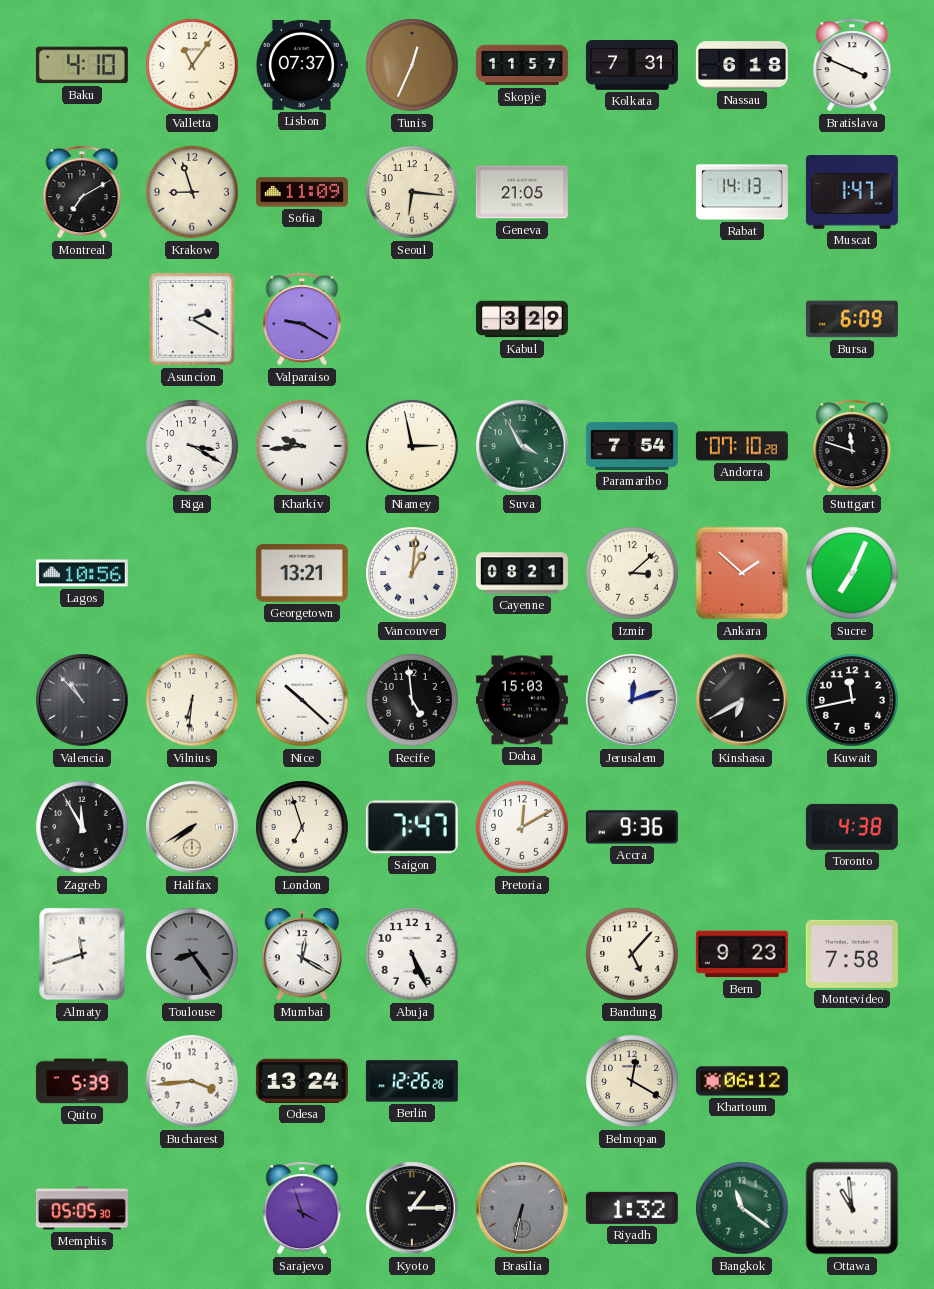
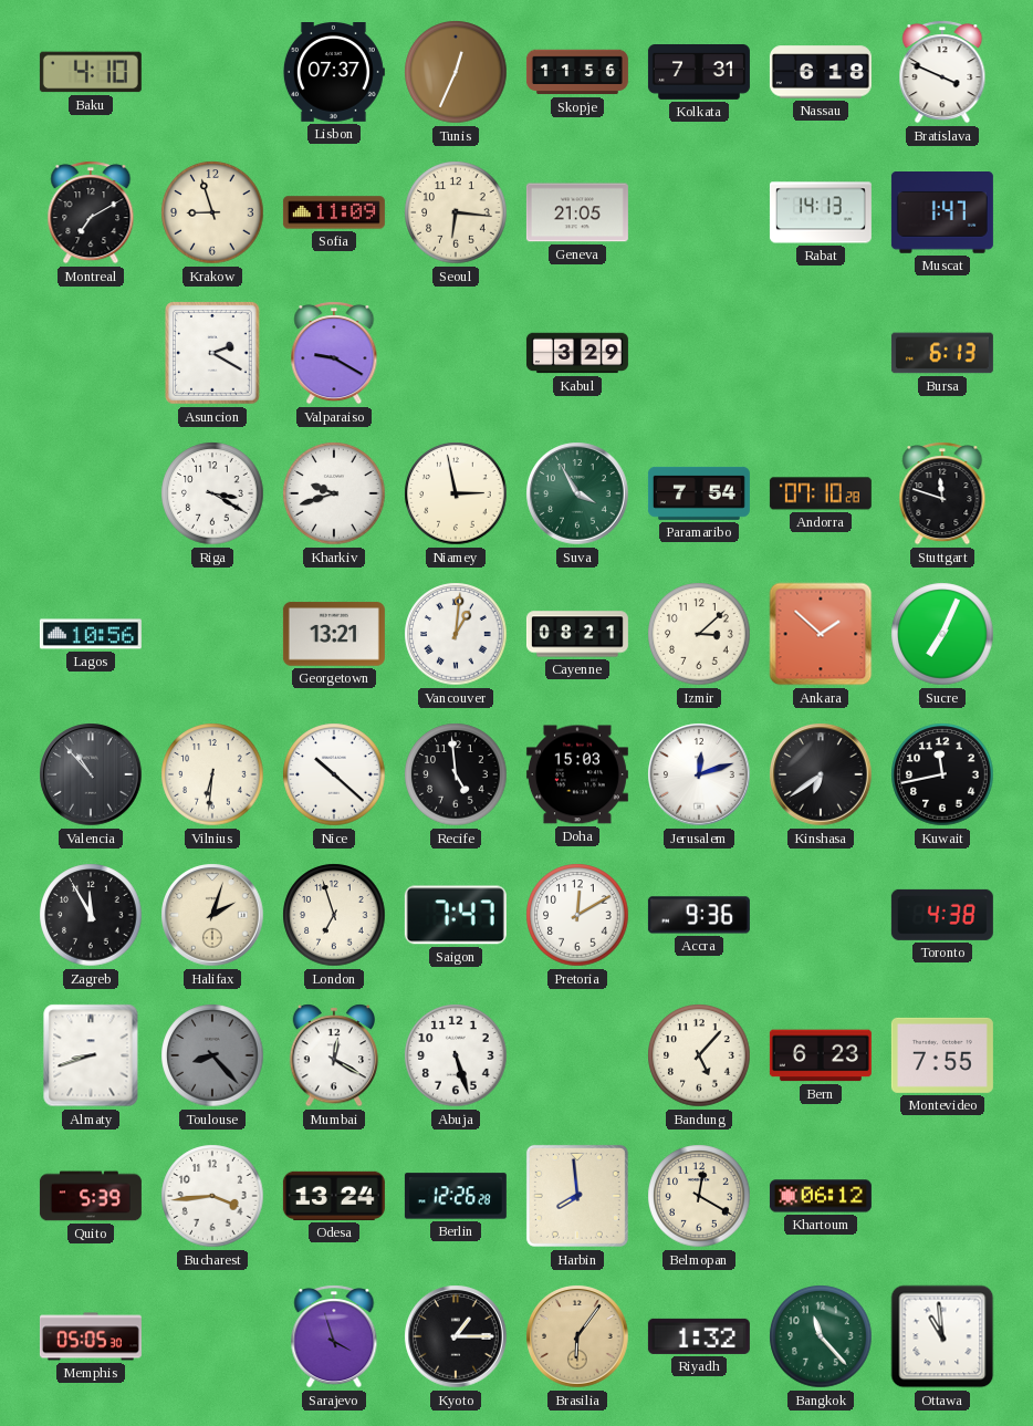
Valletta: 11:06 -> none
Skopje: 11:57 -> 11:56
Bursa: 6:09 -> 6:13
Kharkiv: 9:44 -> 9:42
Kinshasa: 6:40 -> 6:39
Halifax: 7:40 -> 2:03
Almaty: 11:42 -> 8:42
Toulouse: 8:24 -> 8:23
Abuja: 5:26 -> 5:27
Bern: 9:23 -> 6:23
Montevideo: 7:58 -> 7:55
Harbin: none -> 7:59
Brasilia: 6:32 -> 6:06
Brasilia dial: grey -> champagne
Bangkok: 11:21 -> 11:23
